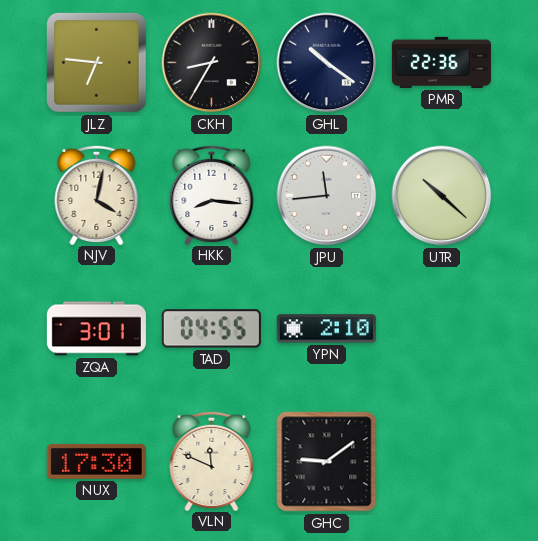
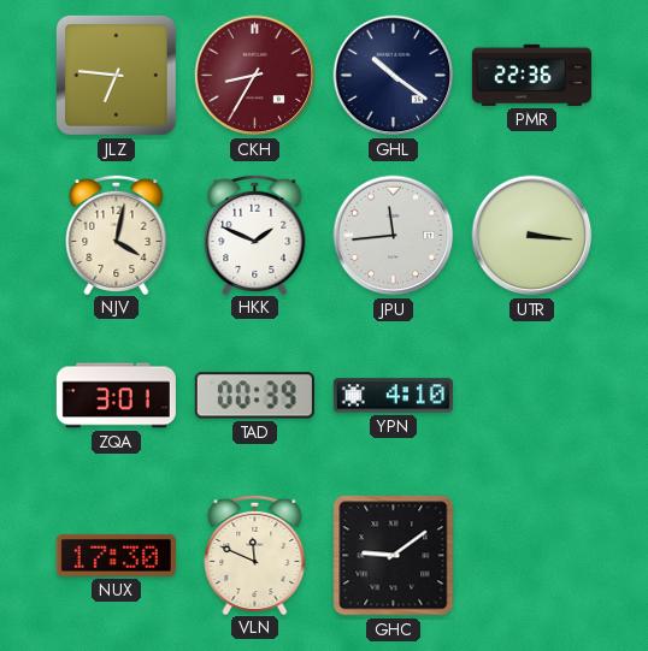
CKH dial: black -> burgundy
HKK: 8:16 -> 1:49
UTR: 10:22 -> 3:16
TAD: 04:55 -> 00:39
YPN: 2:10 -> 4:10
